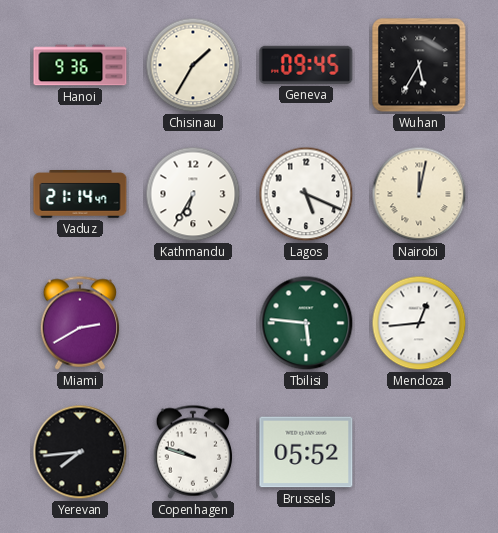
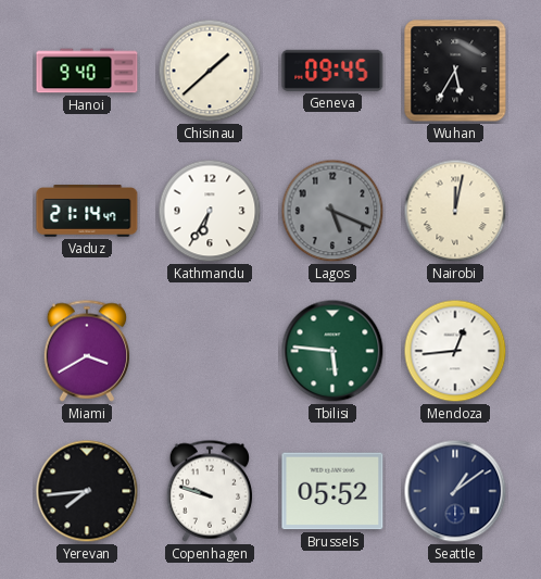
Hanoi: 9:36 -> 9:40
Chisinau: 1:35 -> 1:38
Lagos dial: white -> grey
Miami: 2:40 -> 3:40
Seattle: none -> 1:09
